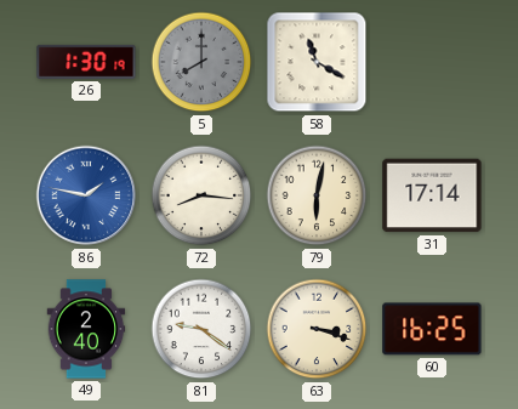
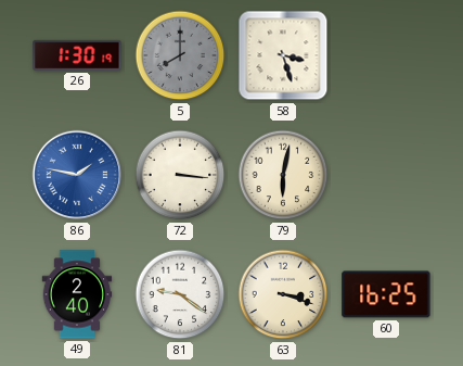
58: 11:20 -> 3:27
72: 8:16 -> 3:16
31: 17:14 -> none
